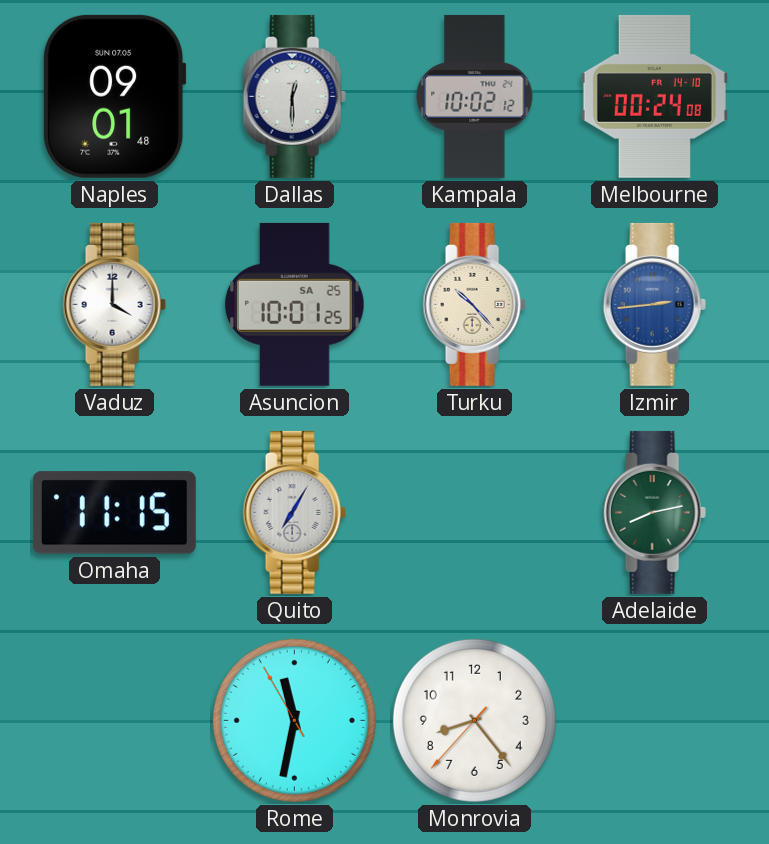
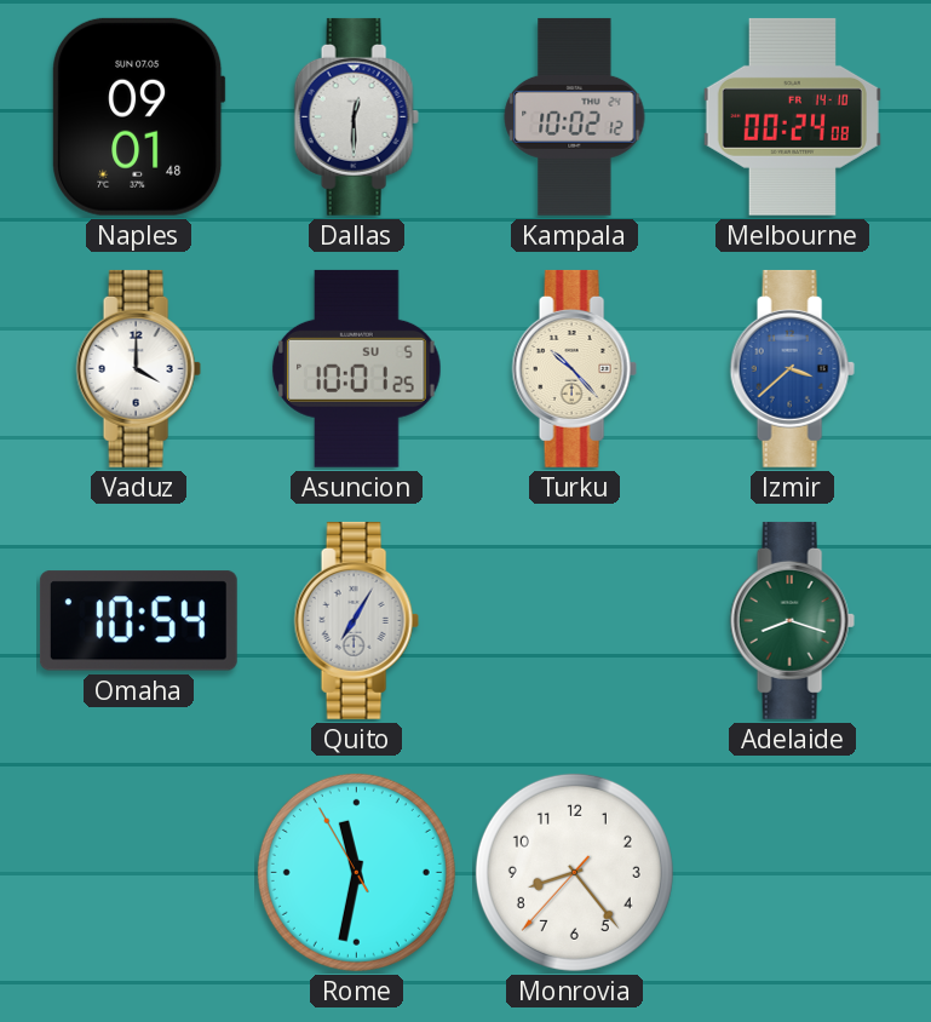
Asuncion date: SA 25 -> SU 5
Izmir: 2:44 -> 3:38
Omaha: 11:15 -> 10:54
Adelaide: 8:13 -> 8:18
